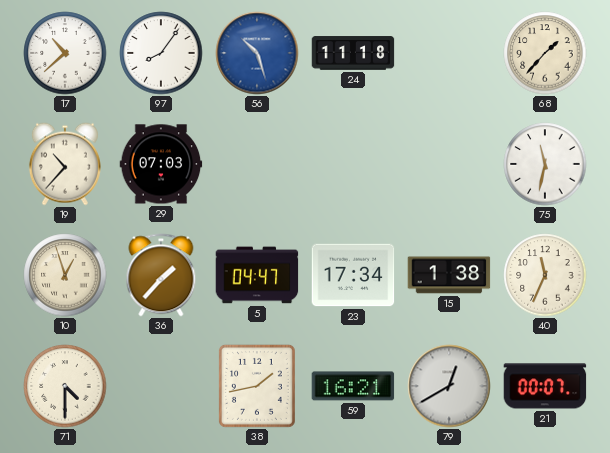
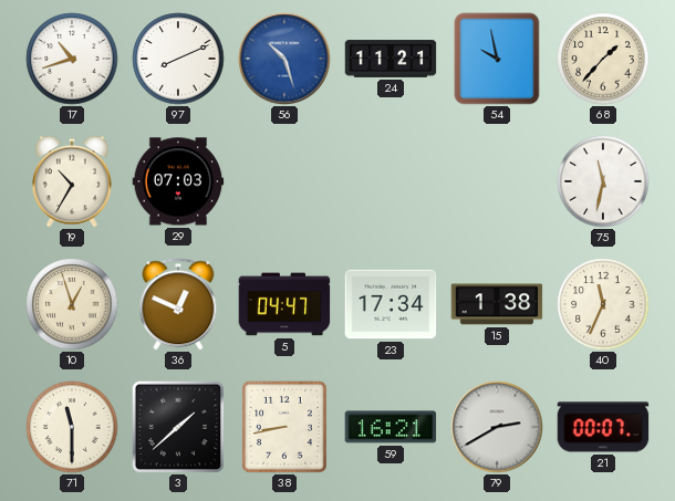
17: 10:38 -> 10:42
97: 8:06 -> 8:11
24: 11:18 -> 11:21
54: none -> 9:58
19: 10:37 -> 10:35
36: 1:37 -> 12:49
71: 4:30 -> 11:30
3: none -> 1:38
38: 1:43 -> 8:43
79: 12:40 -> 2:40
